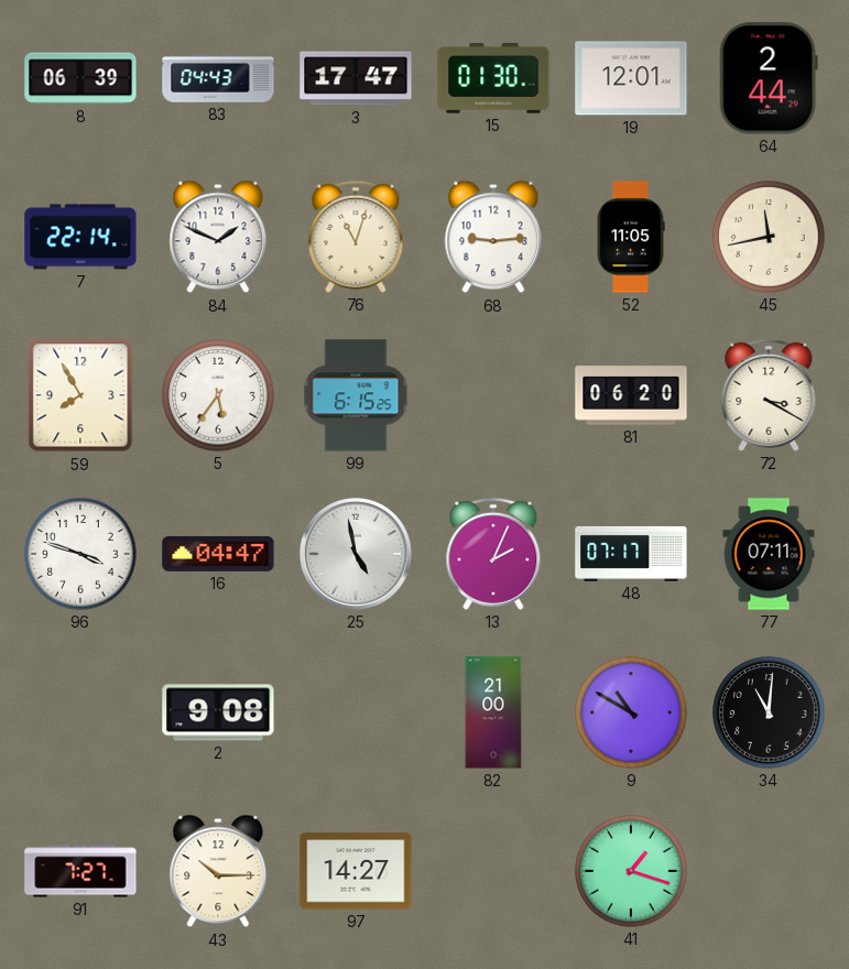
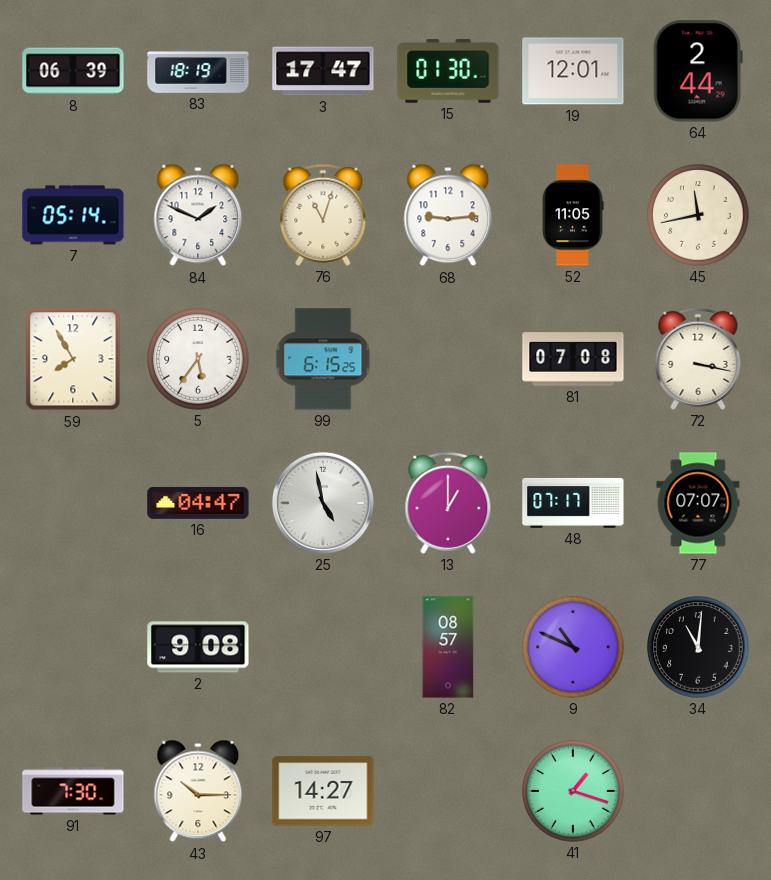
83: 04:43 -> 18:19
7: 22:14 -> 05:14
81: 06:20 -> 07:08
72: 3:20 -> 3:17
96: 3:48 -> none
13: 2:04 -> 1:00
77: 07:11 -> 07:07
82: 21:00 -> 08:57
9: 10:50 -> 10:49
91: 7:27 -> 7:30
